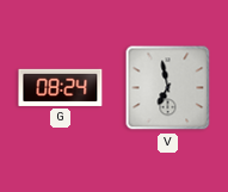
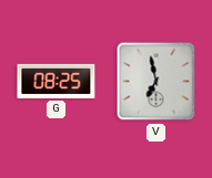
G: 08:24 -> 08:25
